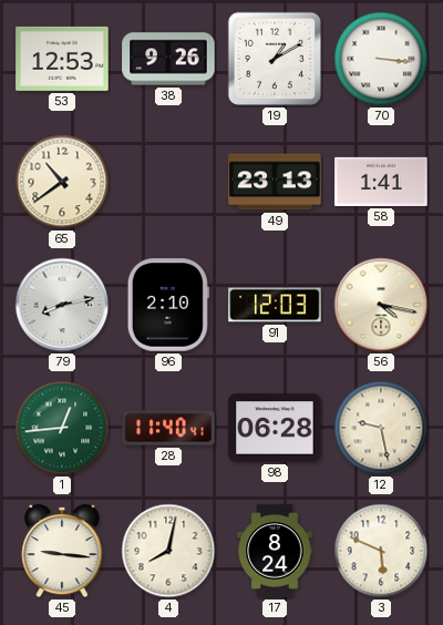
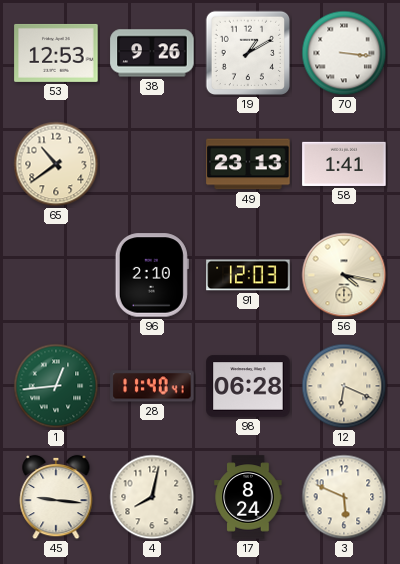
79: 8:13 -> none
12: 9:28 -> 6:19
